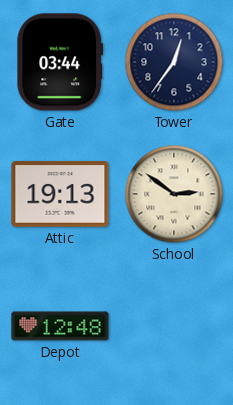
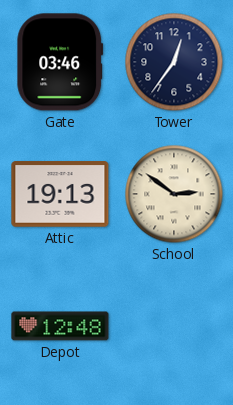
Gate: 03:44 -> 03:46
